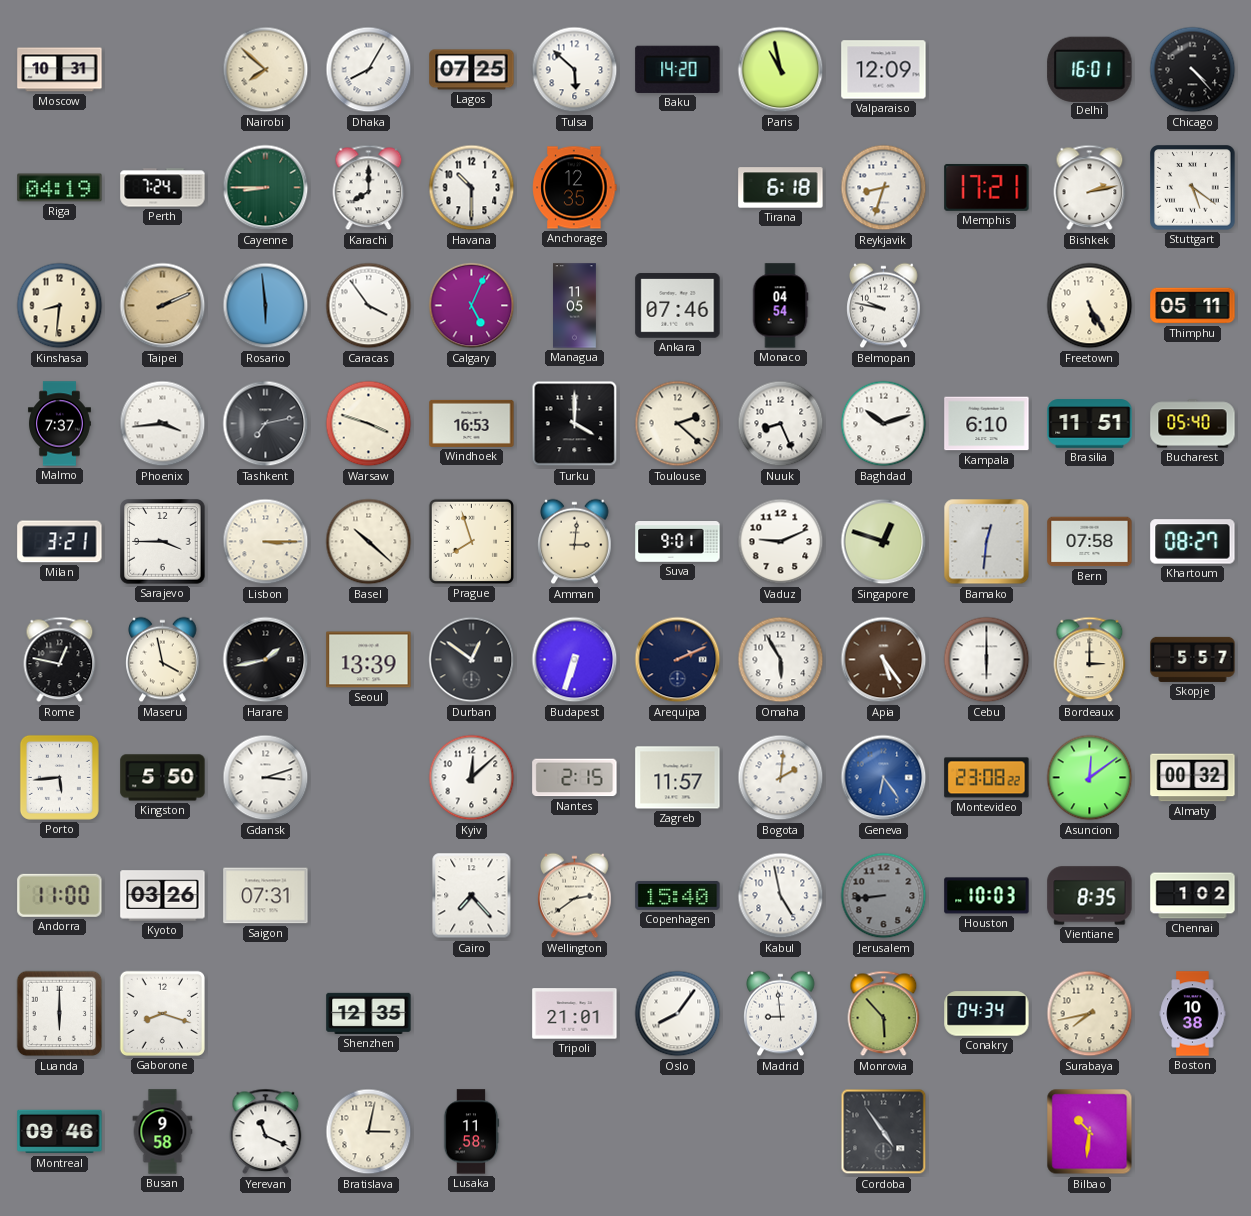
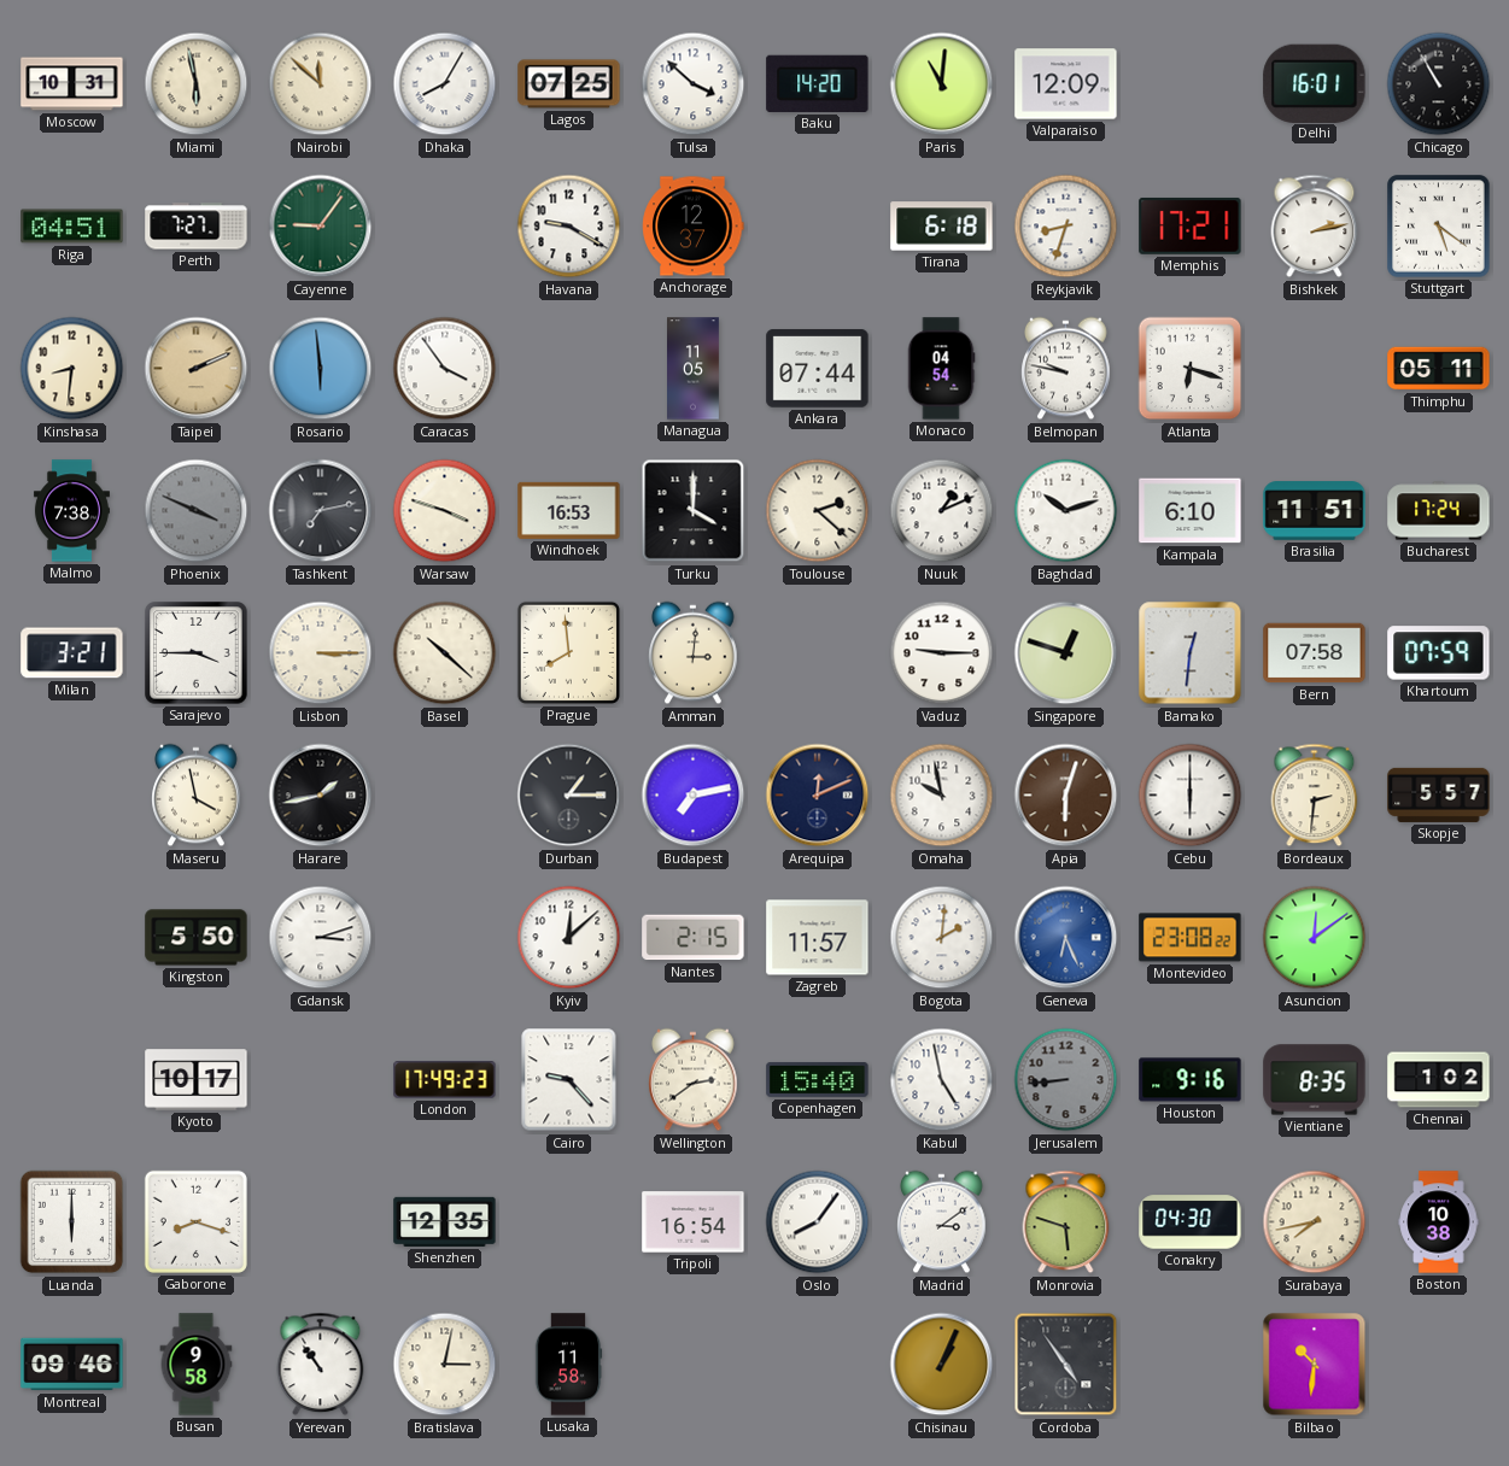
Miami: none -> 5:58
Nairobi: 7:52 -> 11:52
Tulsa: 5:52 -> 3:52
Paris: 10:58 -> 11:01
Chicago: 4:23 -> 10:55
Riga: 04:19 -> 04:51
Perth: 7:24 -> 7:27
Cayenne: 8:45 -> 9:06
Karachi: 8:00 -> none
Havana: 10:30 -> 9:20
Anchorage: 12:35 -> 12:37
Calgary: 5:04 -> none
Ankara: 07:46 -> 07:44
Atlanta: none -> 6:18
Freetown: 5:25 -> none
Malmo: 7:37 -> 7:38
Phoenix: 3:44 -> 3:49
Phoenix dial: white -> grey
Nuuk: 8:26 -> 1:11
Bucharest: 05:40 -> 17:24
Prague: 7:57 -> 7:59
Suva: 9:01 -> none
Vaduz: 9:11 -> 9:15
Khartoum: 08:27 -> 07:59
Rome: 12:47 -> none
Seoul: 13:39 -> none
Durban: 12:51 -> 1:15
Budapest: 6:33 -> 7:13
Arequipa: 2:11 -> 12:11
Omaha: 5:55 -> 9:58
Apia: 5:24 -> 6:03
Bordeaux: 3:00 -> 2:31
Porto: 5:44 -> none
Geneva: 6:24 -> 6:26
Almaty: 00:32 -> none
Andorra: 11:00 -> none
Kyoto: 03:26 -> 10:17
Saigon: 07:31 -> none
London: none -> 17:49
Cairo: 7:23 -> 9:23
Houston: 10:03 -> 9:16
Tripoli: 21:01 -> 16:54
Madrid: 8:59 -> 3:09
Monrovia: 5:53 -> 5:48
Conakry: 04:34 -> 04:30
Yerevan: 11:19 -> 10:54
Chisinau: none -> 1:04
